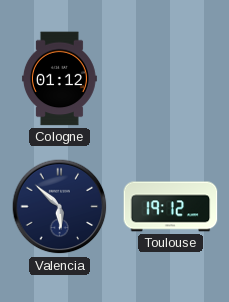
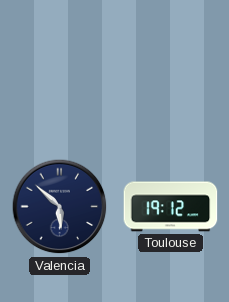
Cologne: 01:12 -> none
